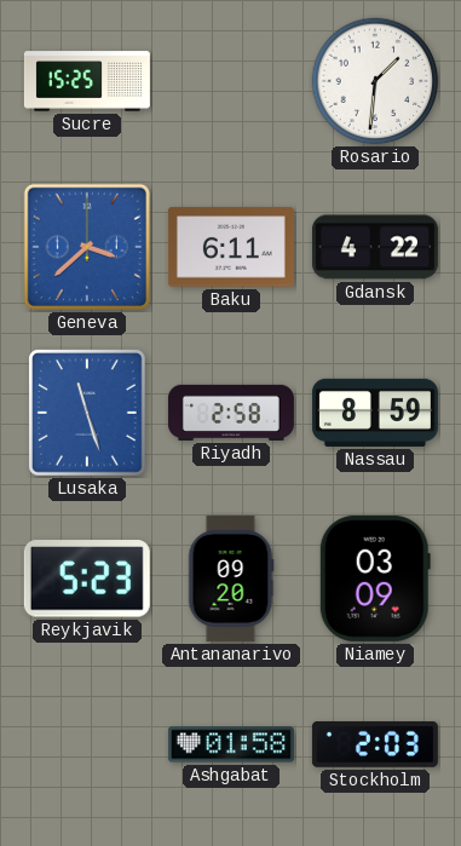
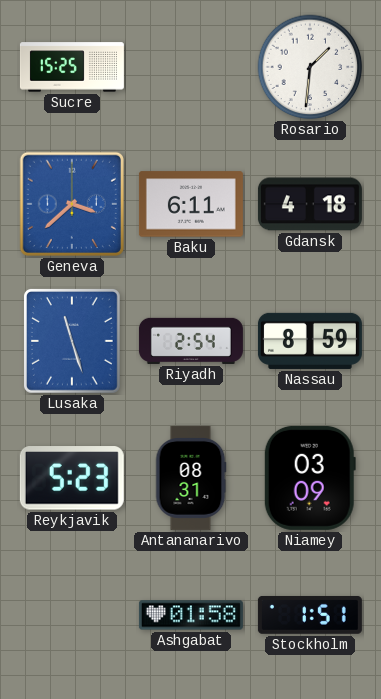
Gdansk: 4:22 -> 4:18
Riyadh: 2:58 -> 2:54
Antananarivo: 09:20 -> 08:31
Stockholm: 2:03 -> 1:51
